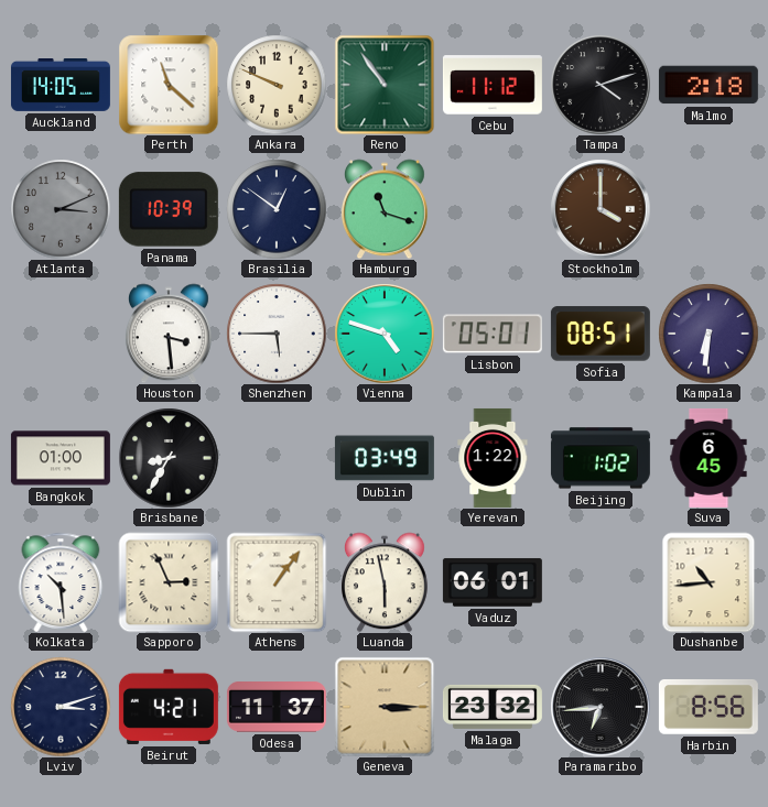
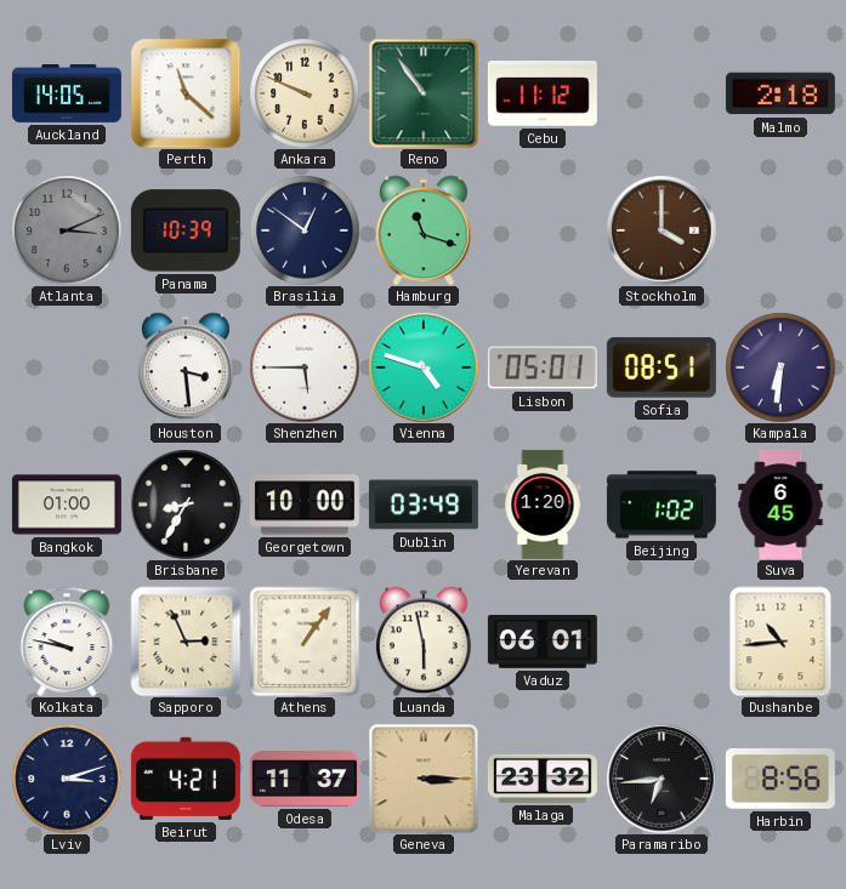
Tampa: 4:12 -> none
Georgetown: none -> 10:00
Yerevan: 1:22 -> 1:20
Kolkata: 10:29 -> 9:47
